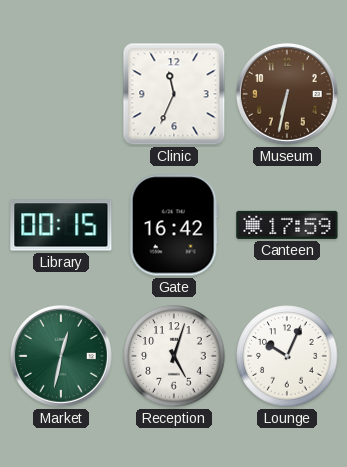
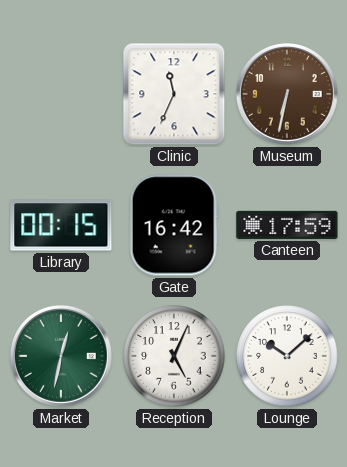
Reception: 5:03 -> 5:04
Lounge: 10:04 -> 10:08
